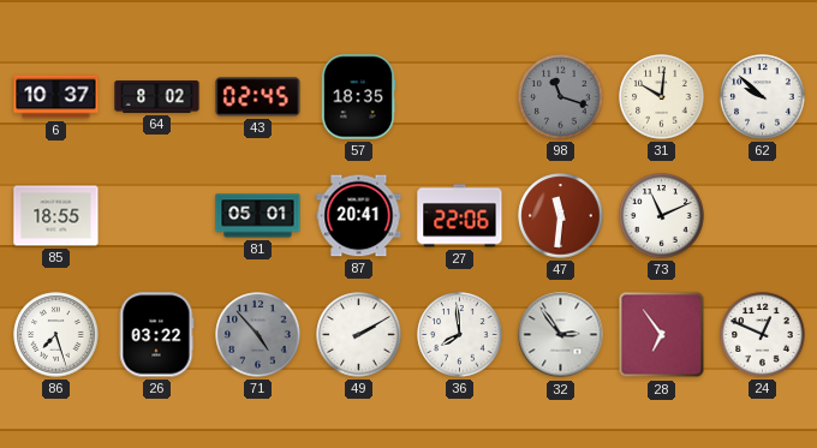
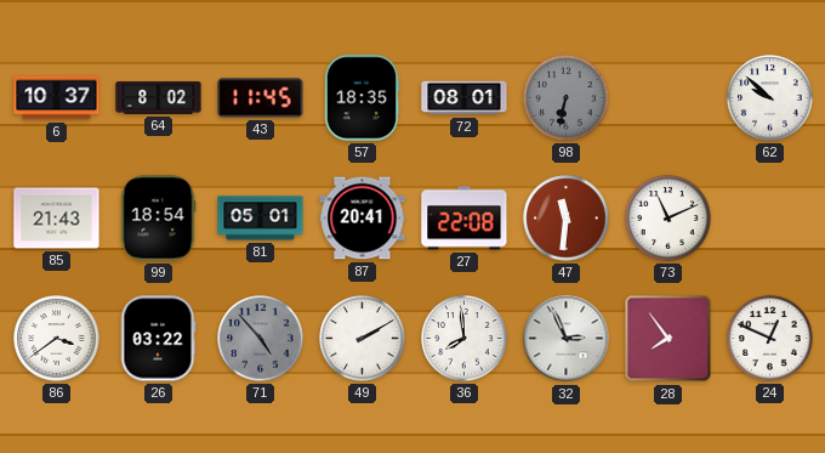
43: 02:45 -> 11:45
72: none -> 08:01
98: 11:18 -> 6:32
31: 10:01 -> none
85: 18:55 -> 21:43
99: none -> 18:54
27: 22:06 -> 22:08
86: 7:27 -> 3:39
32: 2:54 -> 2:56
28: 6:54 -> 7:54
